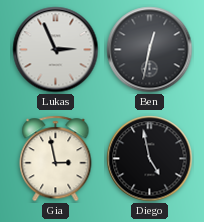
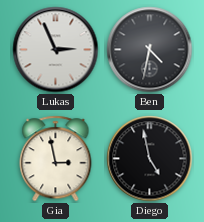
Ben: 12:32 -> 4:32
